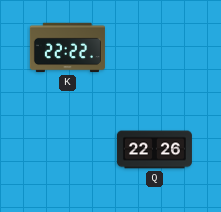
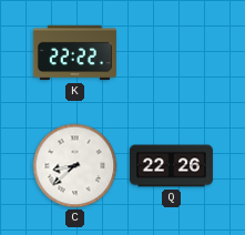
C: none -> 8:38
